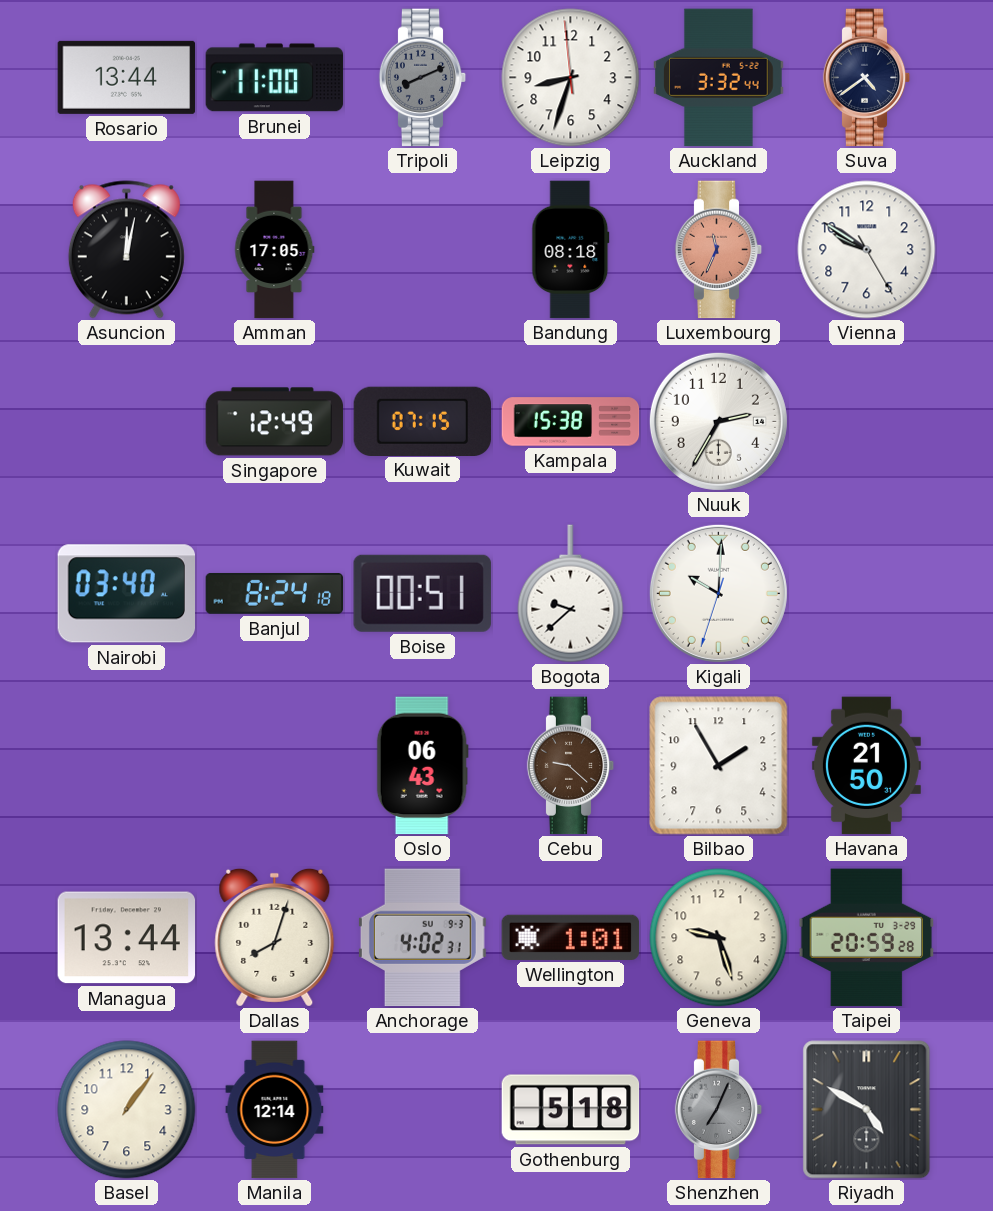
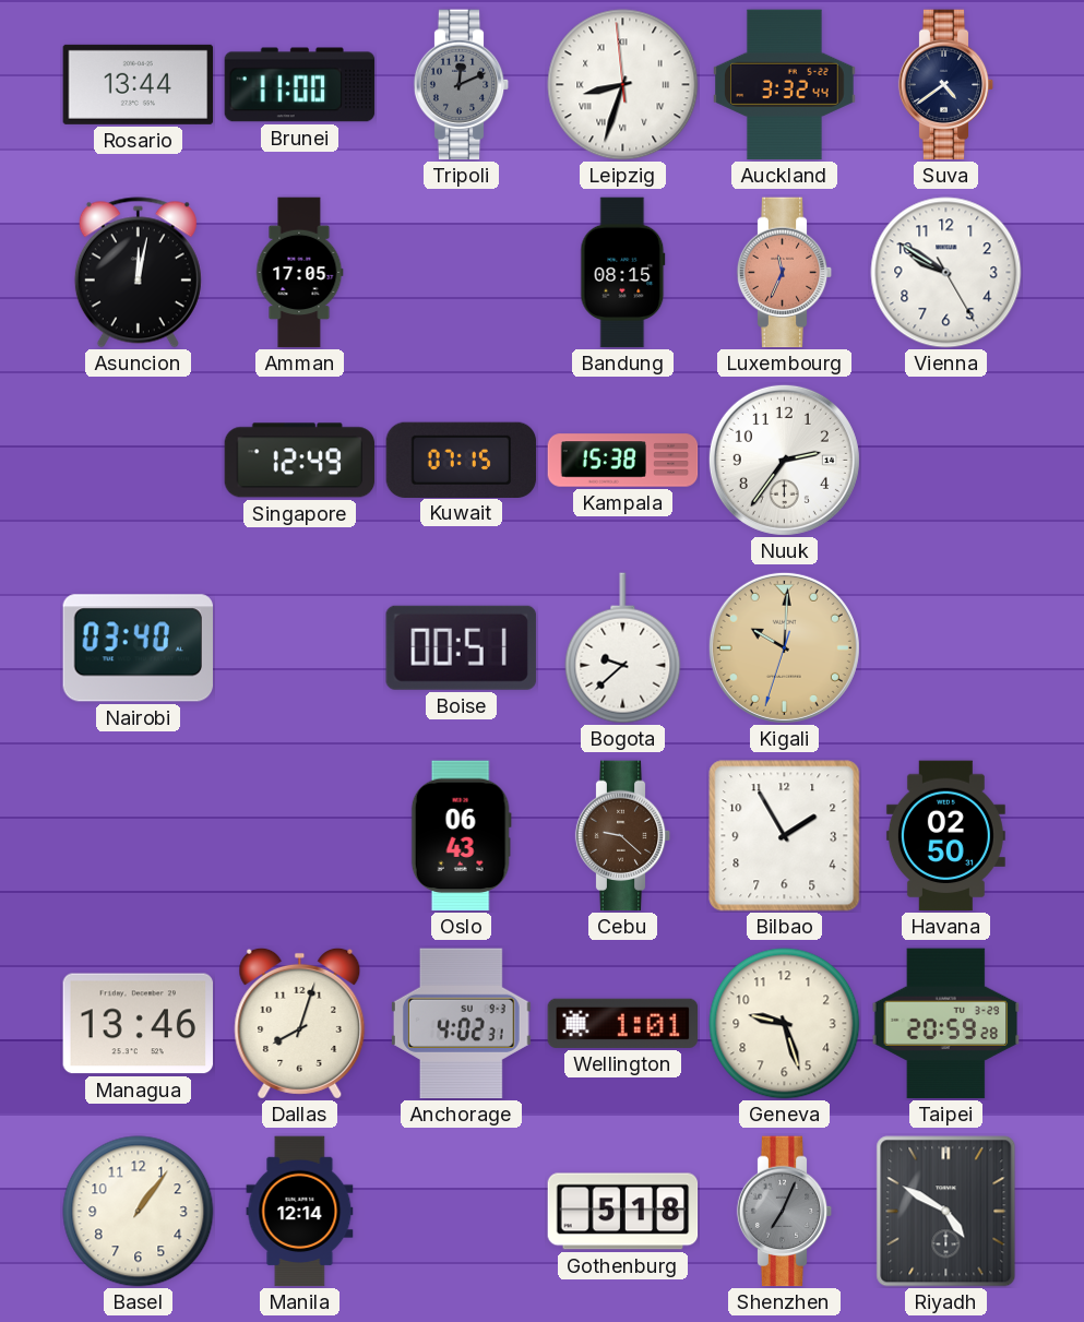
Tripoli: 8:11 -> 12:11
Leipzig numerals: Arabic -> Roman
Bandung: 08:18 -> 08:15
Nuuk: 2:35 -> 2:36
Banjul: 8:24 -> none
Kigali dial: white -> champagne
Havana: 21:50 -> 02:50
Managua: 13:44 -> 13:46
